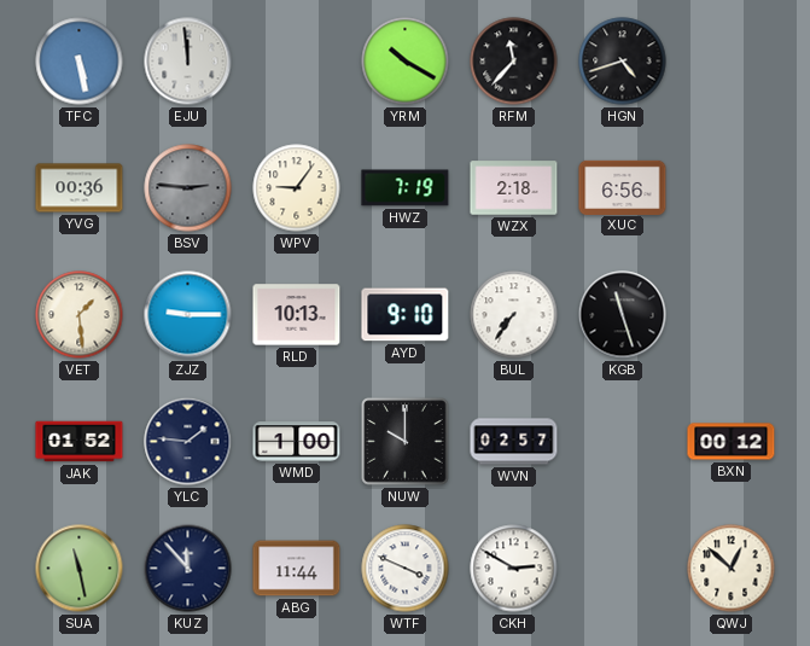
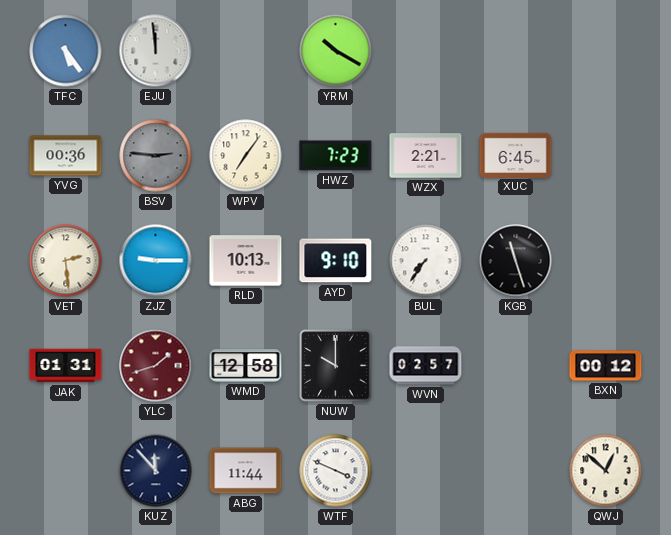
TFC: 5:28 -> 5:24
RFM: 11:37 -> none
HGN: 4:42 -> none
WPV: 9:06 -> 7:06
HWZ: 7:19 -> 7:23
WZX: 2:18 -> 2:21
XUC: 6:56 -> 6:45
VET: 1:29 -> 2:29
JAK: 01:52 -> 01:31
YLC: 1:46 -> 1:42
YLC dial: navy -> burgundy
WMD: 1:00 -> 12:58
SUA: 11:28 -> none
CKH: 2:50 -> none
